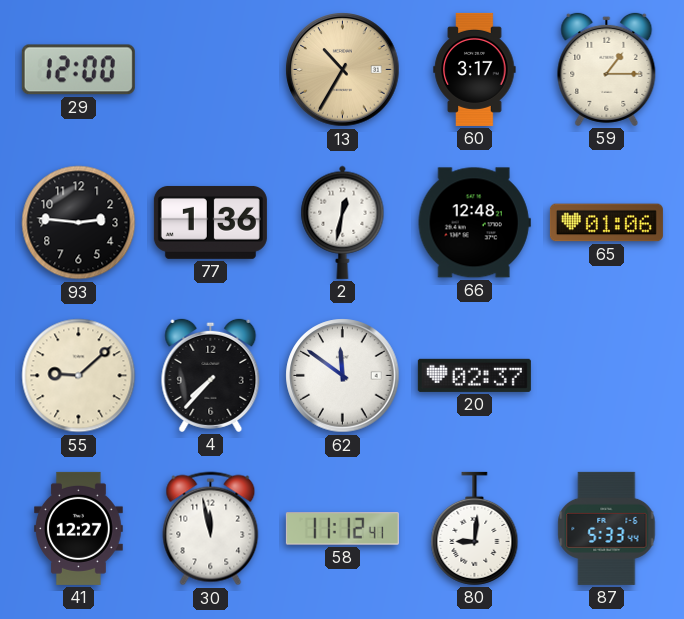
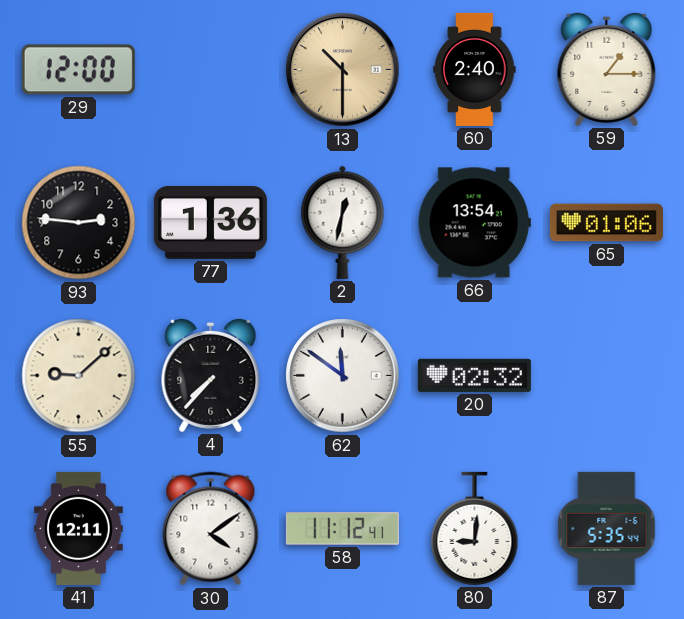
13: 10:35 -> 10:30
60: 3:17 -> 2:40
66: 12:48 -> 13:54
20: 02:37 -> 02:32
41: 12:27 -> 12:11
30: 11:58 -> 4:09
87: 5:33 -> 5:35
